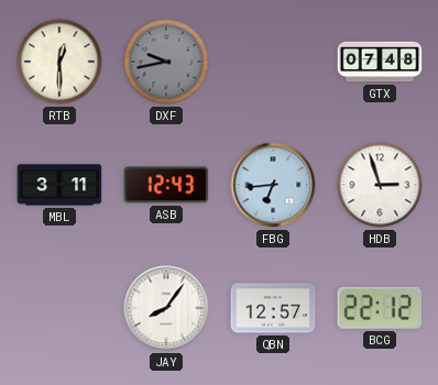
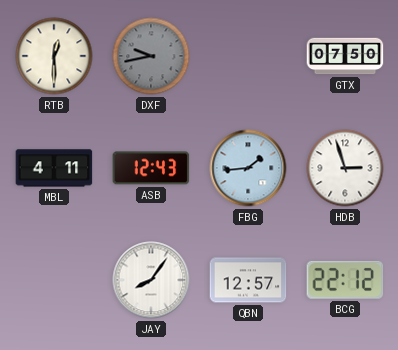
GTX: 07:48 -> 07:50
MBL: 3:11 -> 4:11
FBG: 6:44 -> 1:44
